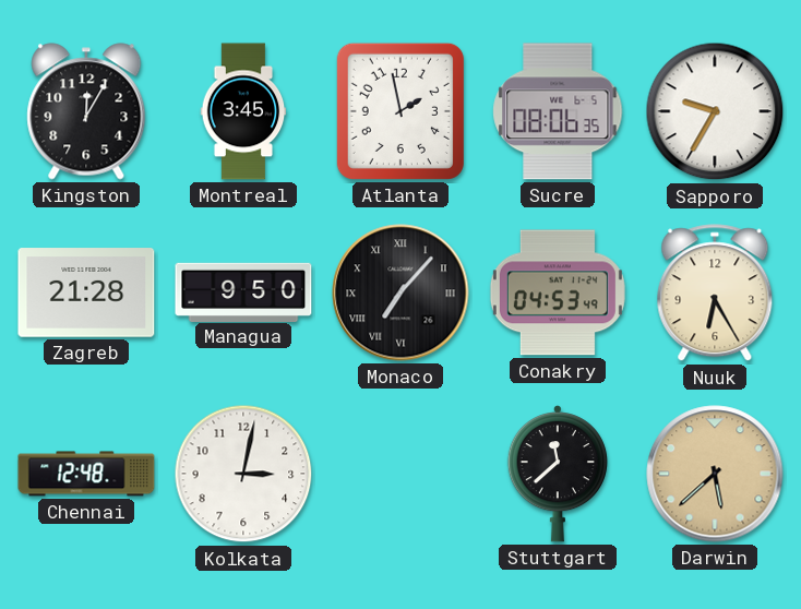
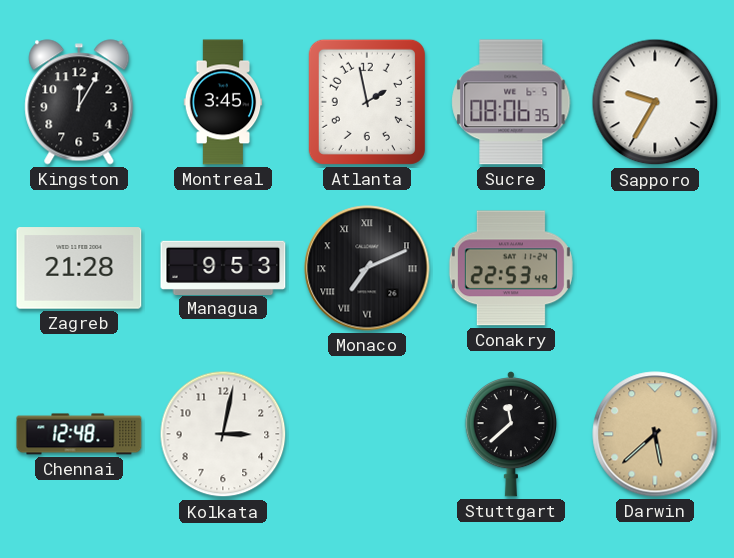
Managua: 9:50 -> 9:53
Monaco: 7:07 -> 7:11
Conakry: 04:53 -> 22:53
Nuuk: 6:25 -> none
